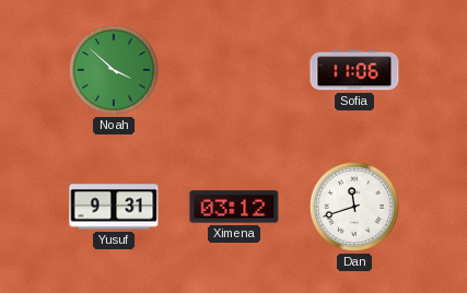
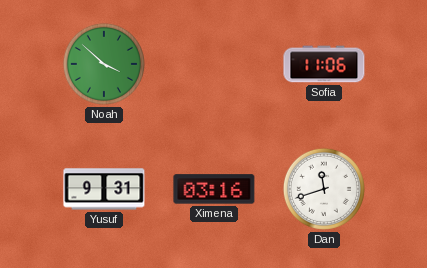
Ximena: 03:12 -> 03:16
